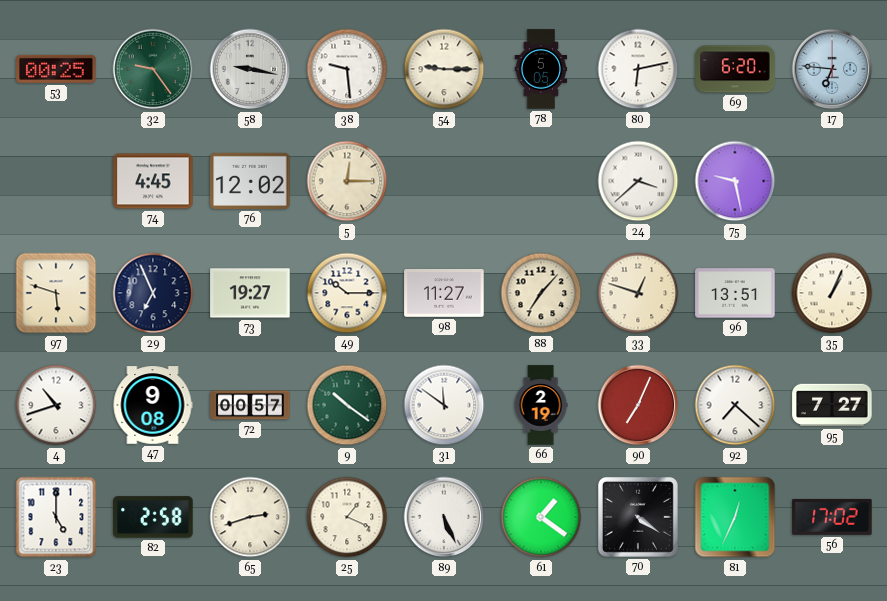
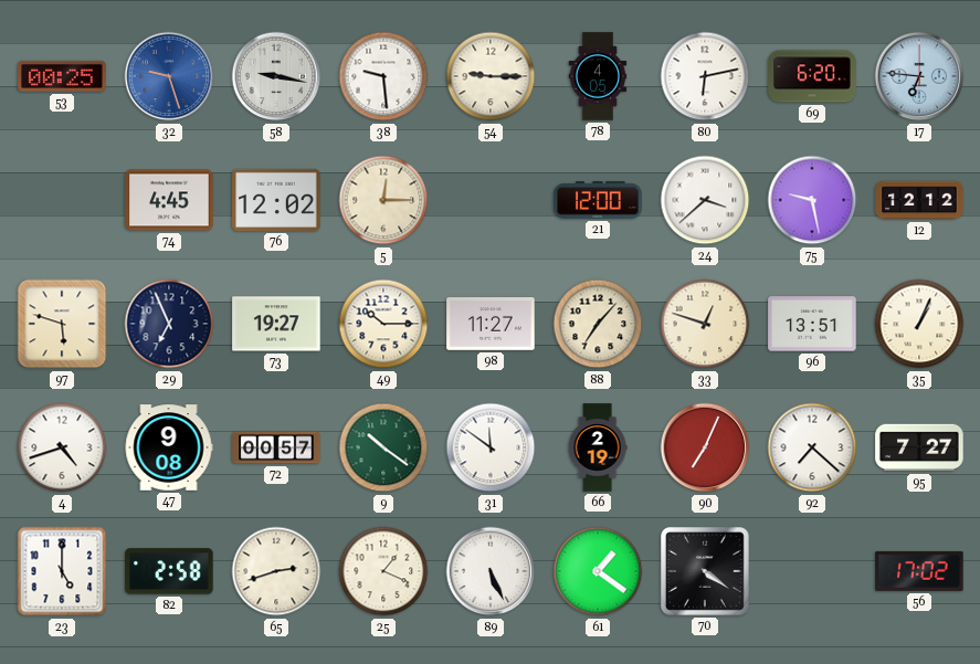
32: 9:24 -> 9:27
32 dial: green -> blue
78: 5:05 -> 4:05
21: none -> 12:00
12: none -> 12:12
4: 10:42 -> 4:42
81: 12:34 -> none
